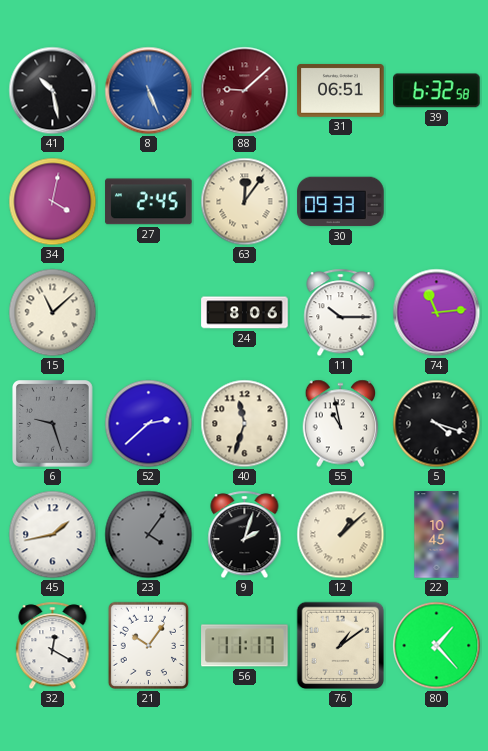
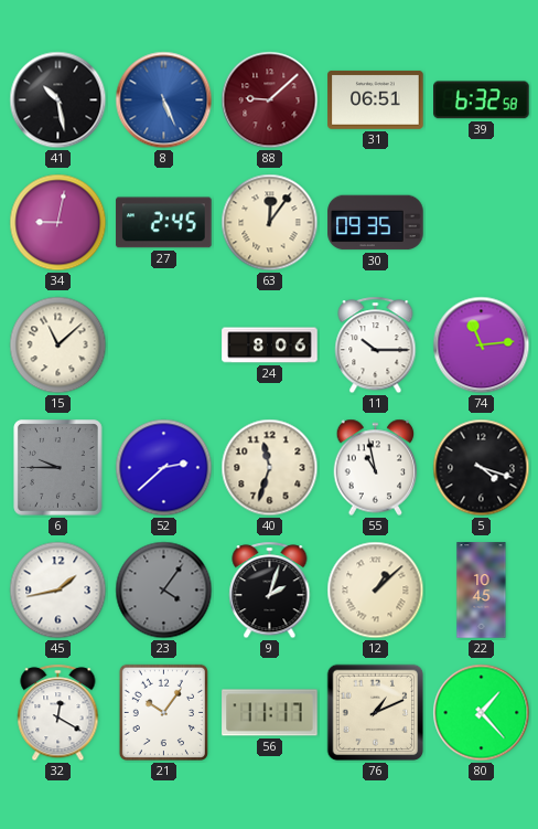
34: 4:02 -> 9:02
30: 09:33 -> 09:35
6: 9:27 -> 9:45
76: 1:09 -> 1:11
